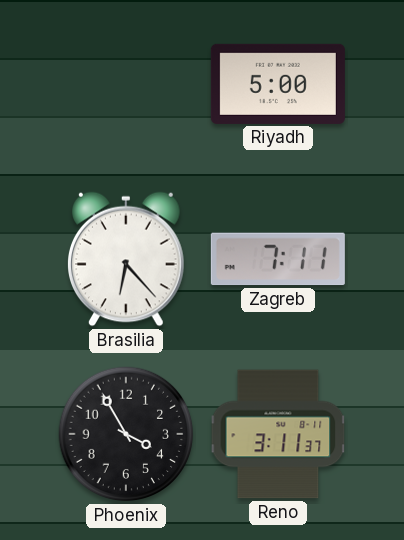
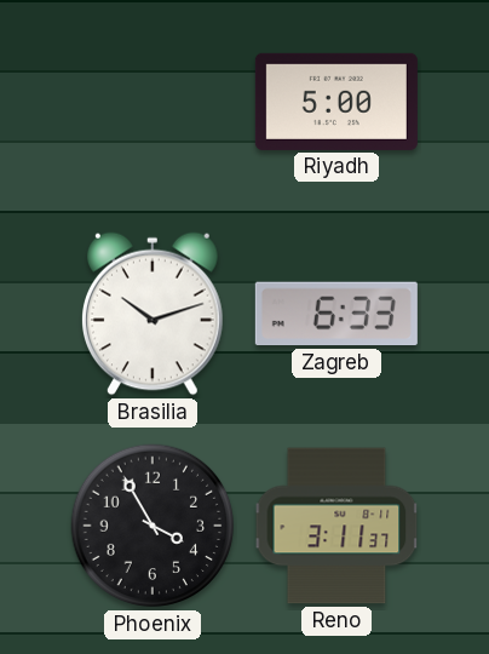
Brasilia: 6:23 -> 10:12
Zagreb: 7:11 -> 6:33
